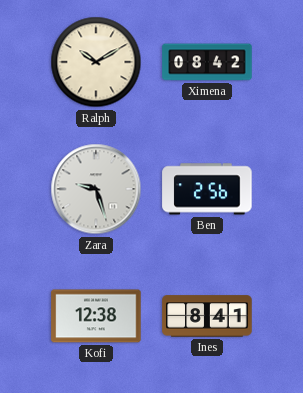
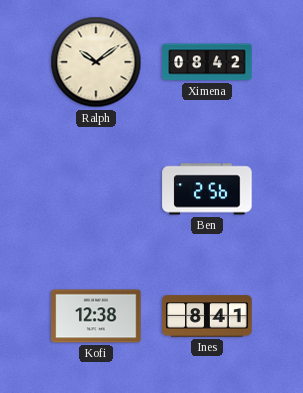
Ralph: 10:10 -> 10:09
Zara: 9:27 -> none
